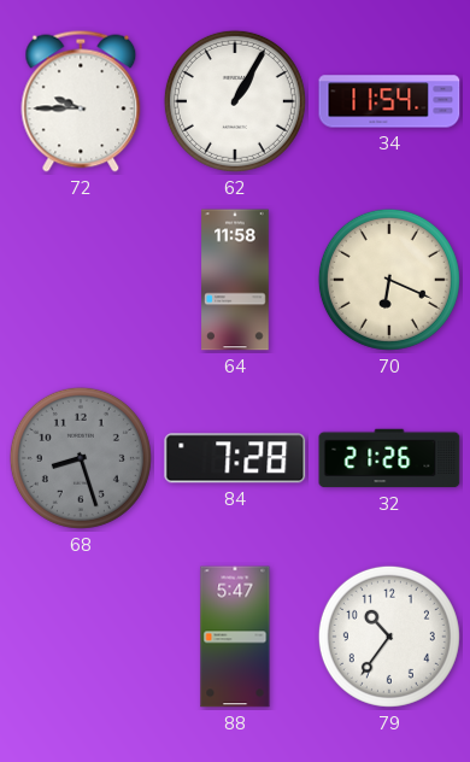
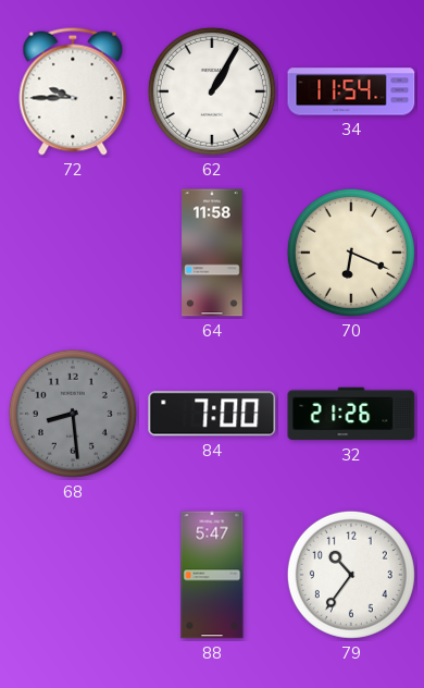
68: 8:27 -> 8:29
84: 7:28 -> 7:00
